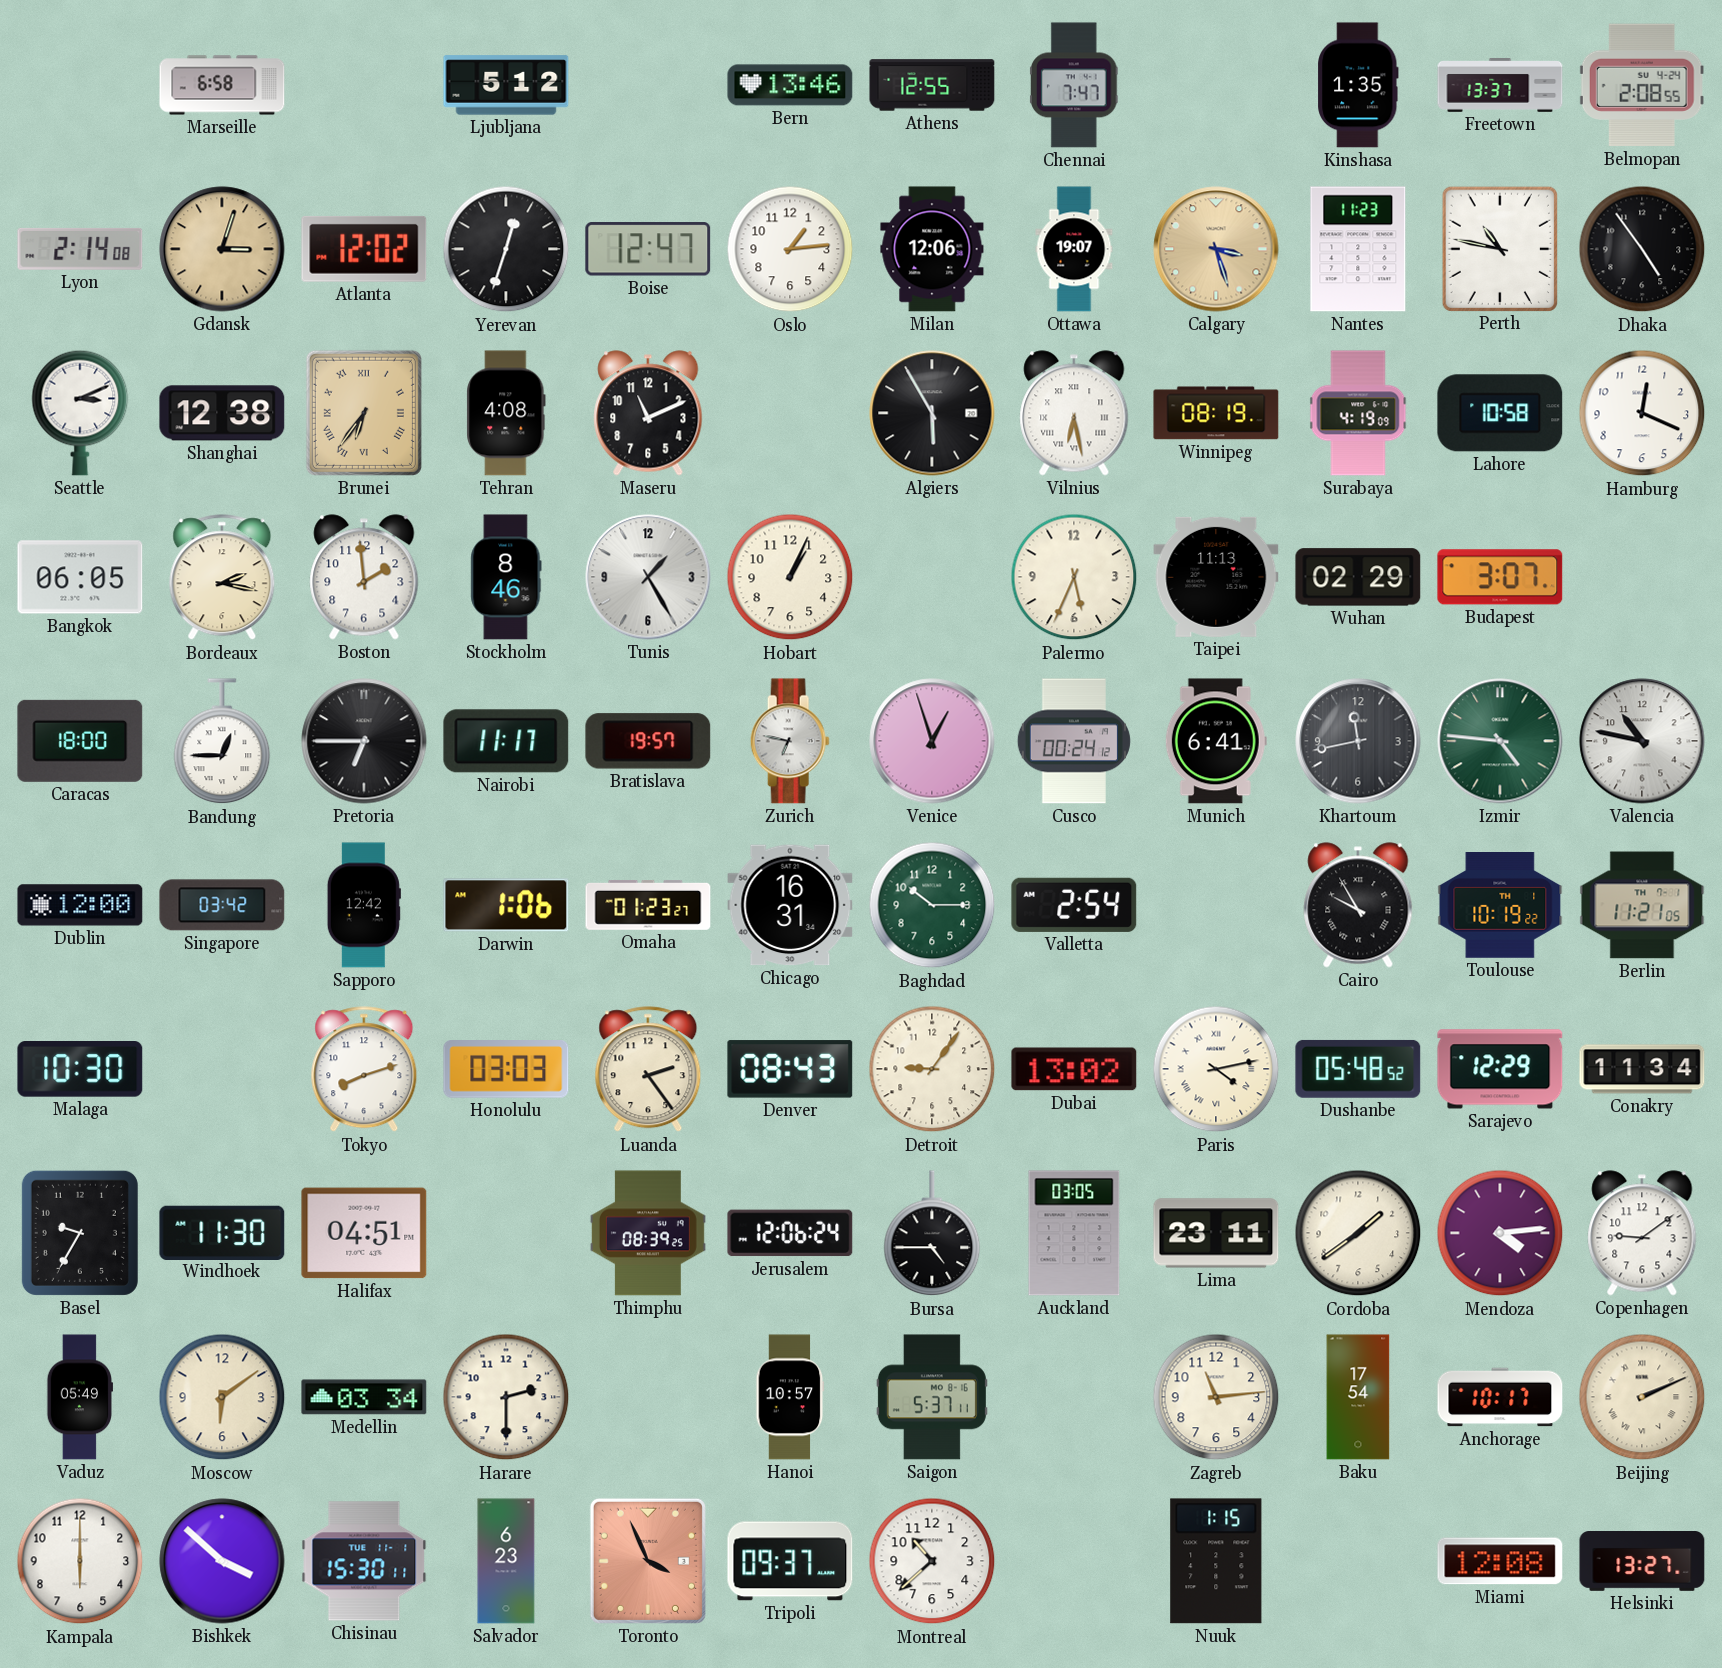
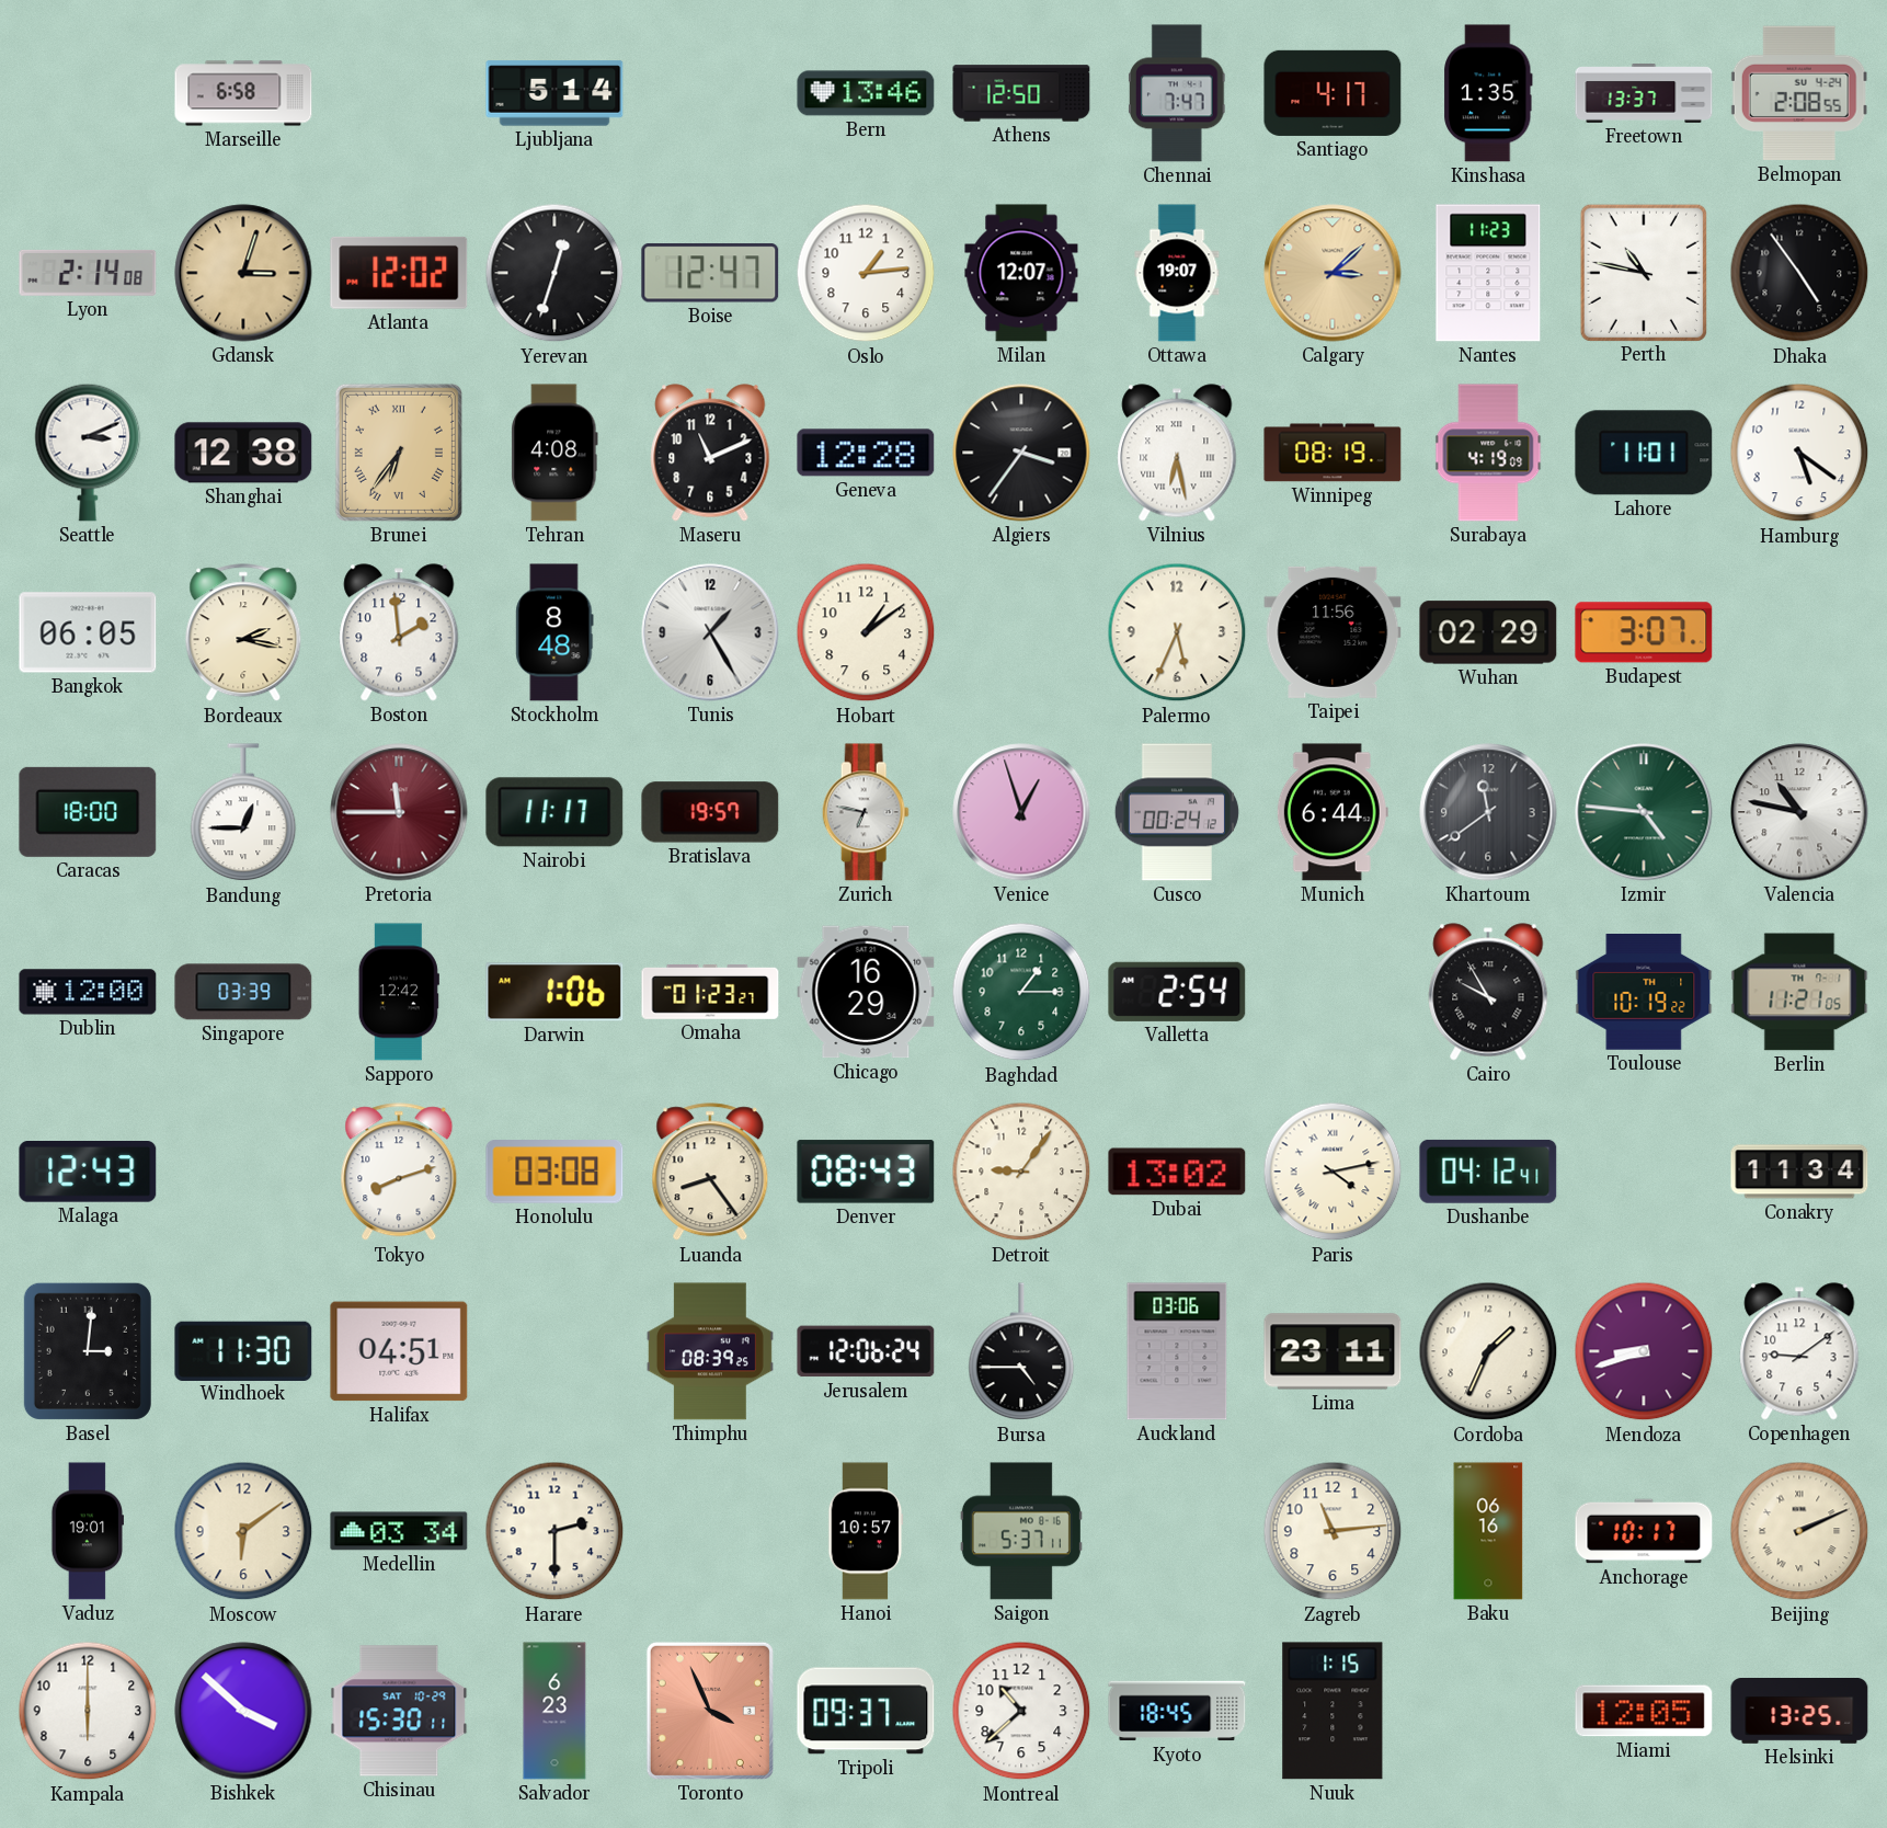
Ljubljana: 5:12 -> 5:14
Athens: 12:55 -> 12:50
Santiago: none -> 4:17
Milan: 12:06 -> 12:07
Calgary: 3:27 -> 3:08
Geneva: none -> 12:28
Algiers: 5:55 -> 3:36
Lahore: 10:58 -> 11:01
Hamburg: 12:19 -> 5:21
Stockholm: 8:46 -> 8:48
Hobart: 1:04 -> 1:09
Taipei: 11:13 -> 11:56
Pretoria: 6:45 -> 11:45
Pretoria dial: black -> burgundy
Munich: 6:41 -> 6:44
Khartoum: 11:43 -> 11:39
Singapore: 03:42 -> 03:39
Chicago: 16:31 -> 16:29
Baghdad: 10:15 -> 1:15
Malaga: 10:30 -> 12:43
Honolulu: 03:03 -> 03:08
Luanda: 2:24 -> 8:24
Dushanbe: 05:48 -> 04:12
Sarajevo: 12:29 -> none
Basel: 9:35 -> 3:01
Auckland: 03:05 -> 03:06
Cordoba: 1:39 -> 1:34
Mendoza: 4:14 -> 8:42
Vaduz: 05:49 -> 19:01
Baku: 17:54 -> 06:16
Chisinau date: TUE 11-1 -> SAT 10-29
Kyoto: none -> 18:45
Miami: 12:08 -> 12:05
Helsinki: 13:27 -> 13:25
